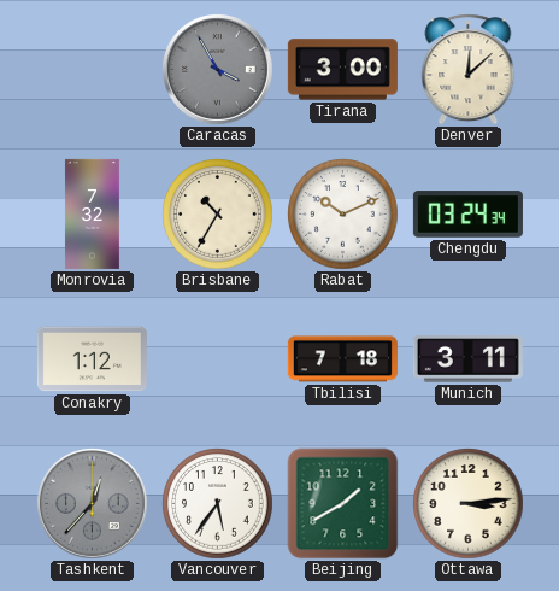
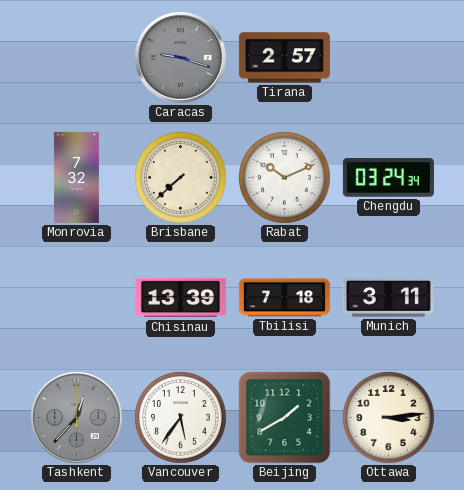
Caracas: 3:55 -> 9:18
Tirana: 3:00 -> 2:57
Denver: 12:08 -> none
Brisbane: 10:35 -> 7:38
Conakry: 1:12 -> none
Chisinau: none -> 13:39
